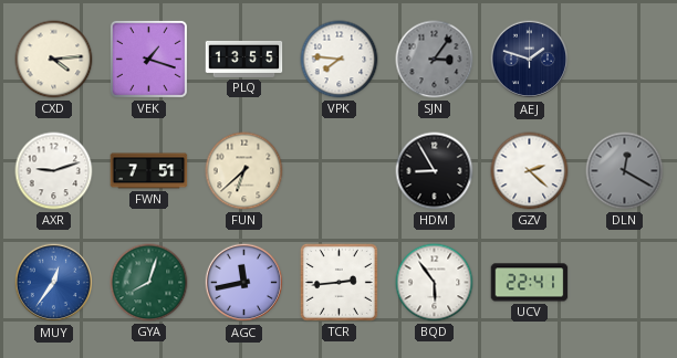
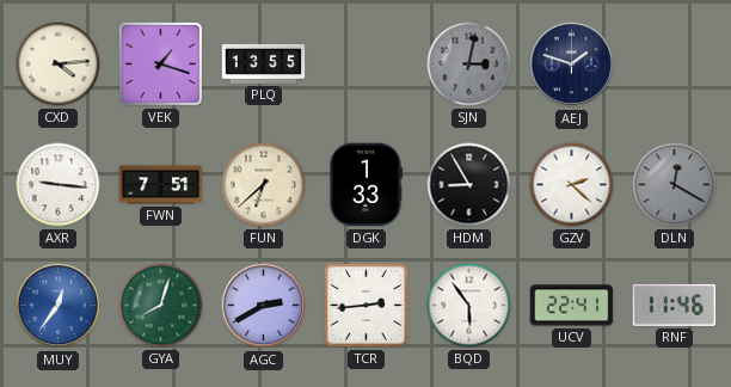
VPK: 7:46 -> none
SJN: 3:06 -> 3:02
AXR: 9:12 -> 9:16
DGK: none -> 1:33
AGC: 11:43 -> 2:40
RNF: none -> 11:46
